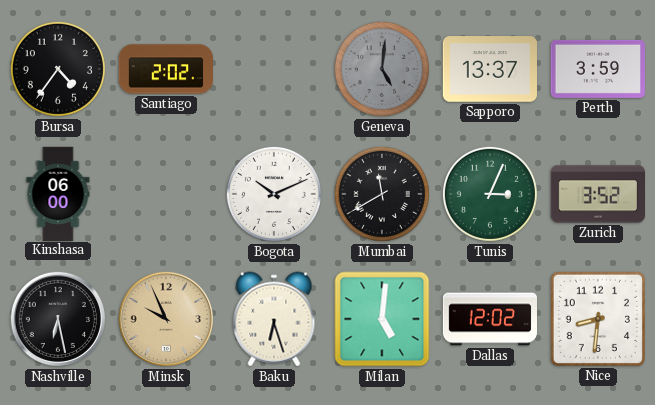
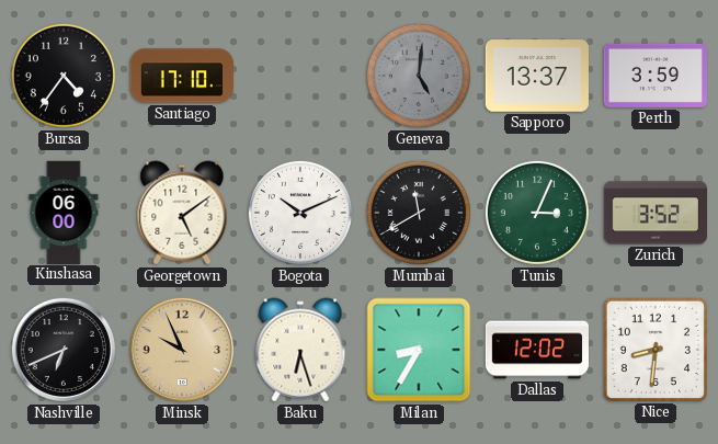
Santiago: 2:02 -> 17:10
Georgetown: none -> 5:09
Nashville: 6:28 -> 6:41
Milan: 5:01 -> 8:35
